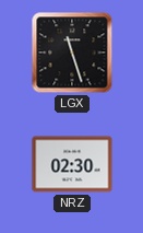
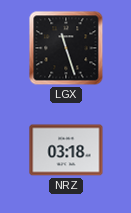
NRZ: 02:30 -> 03:18
